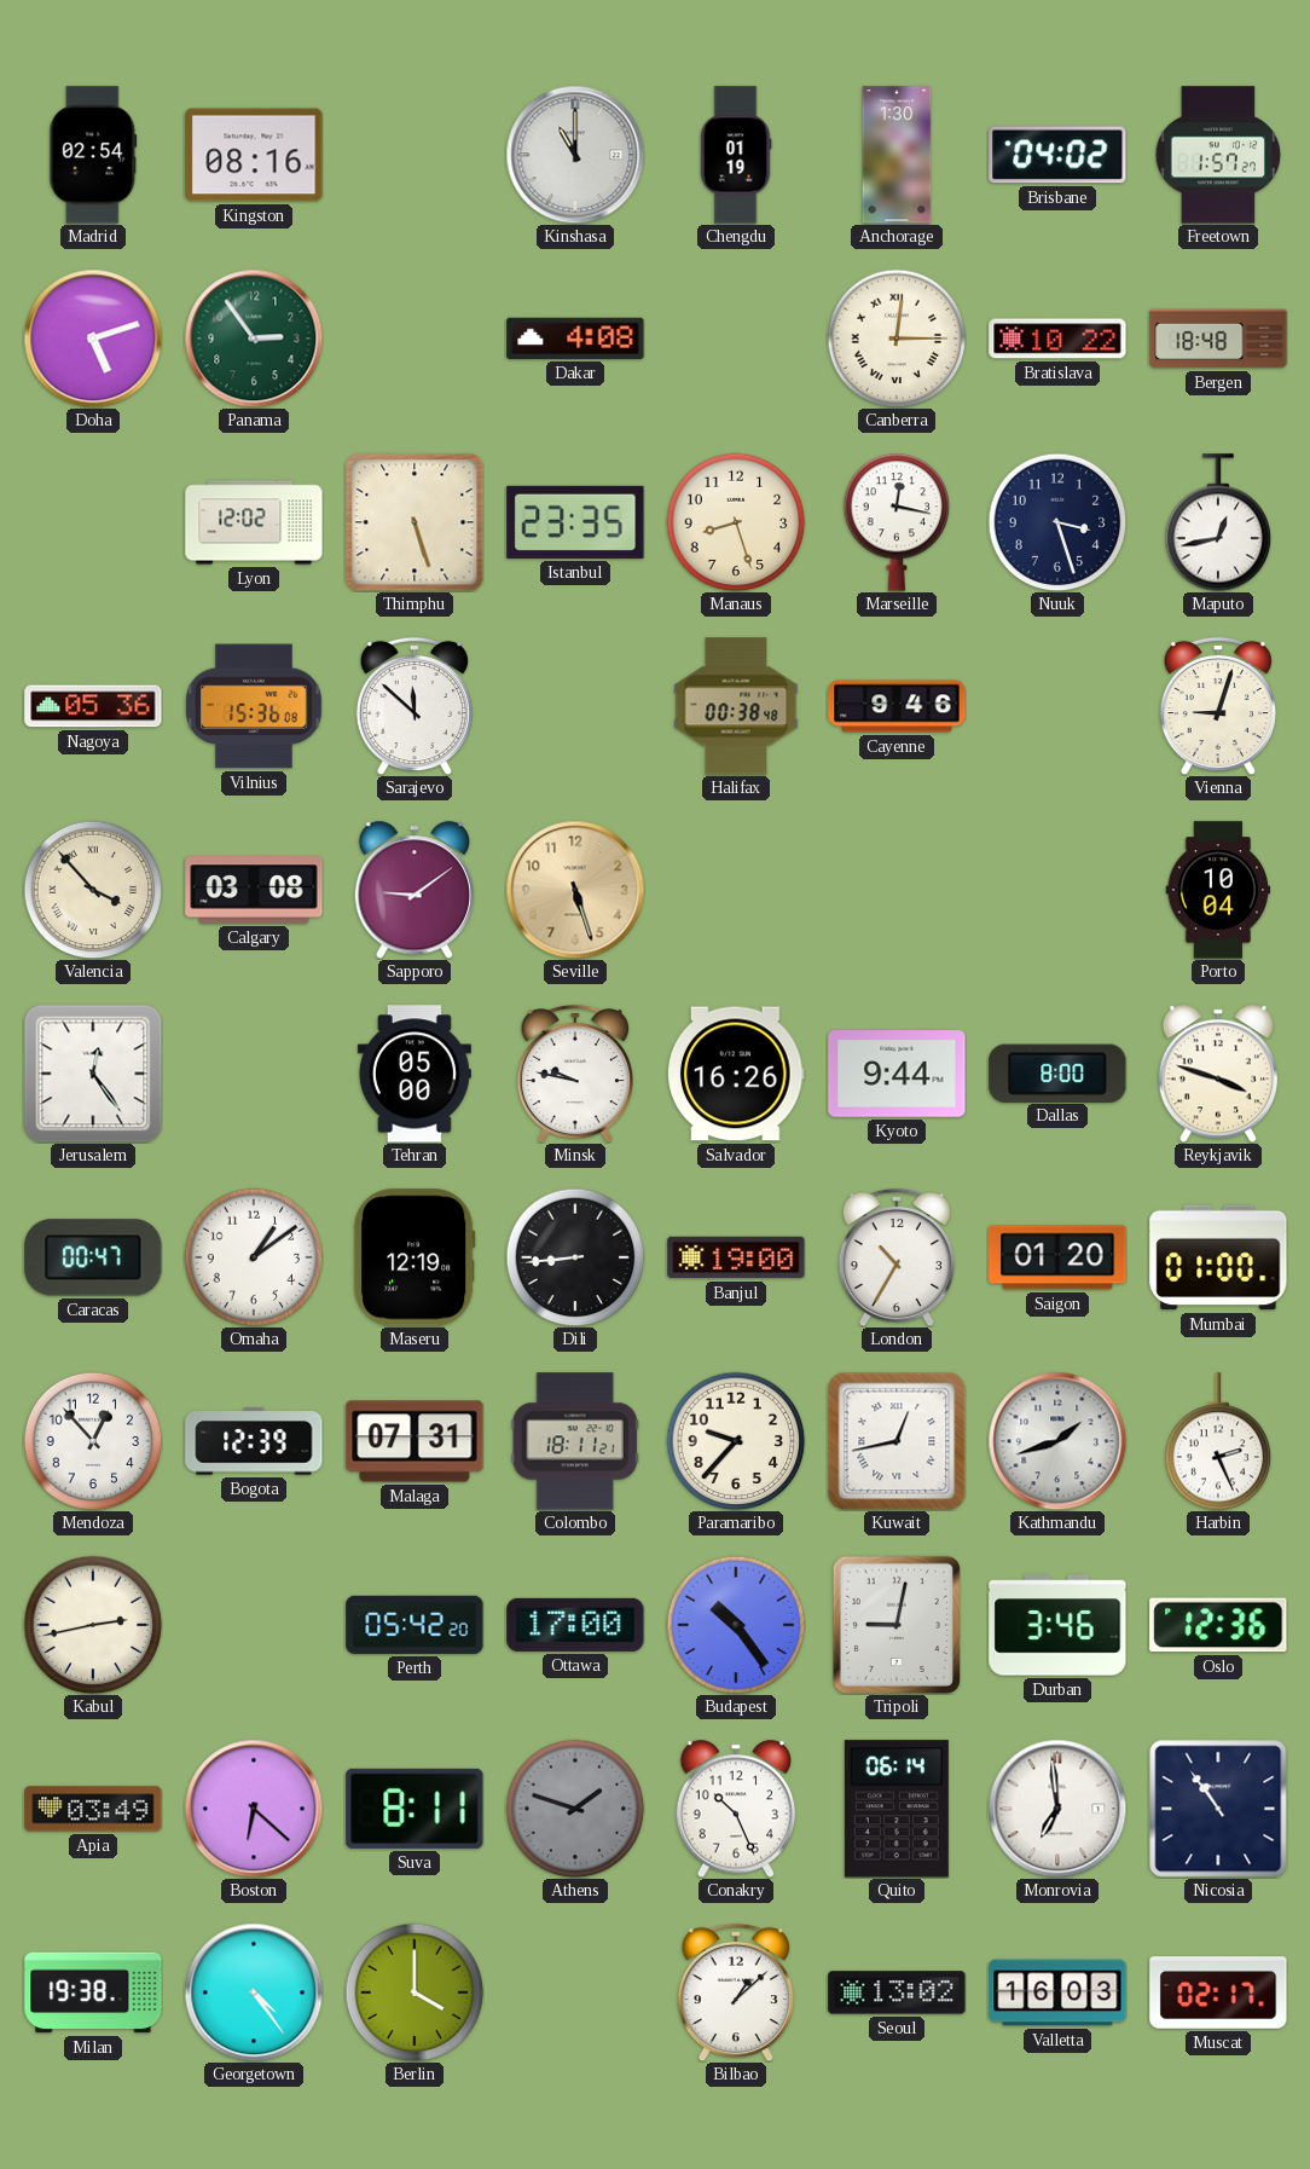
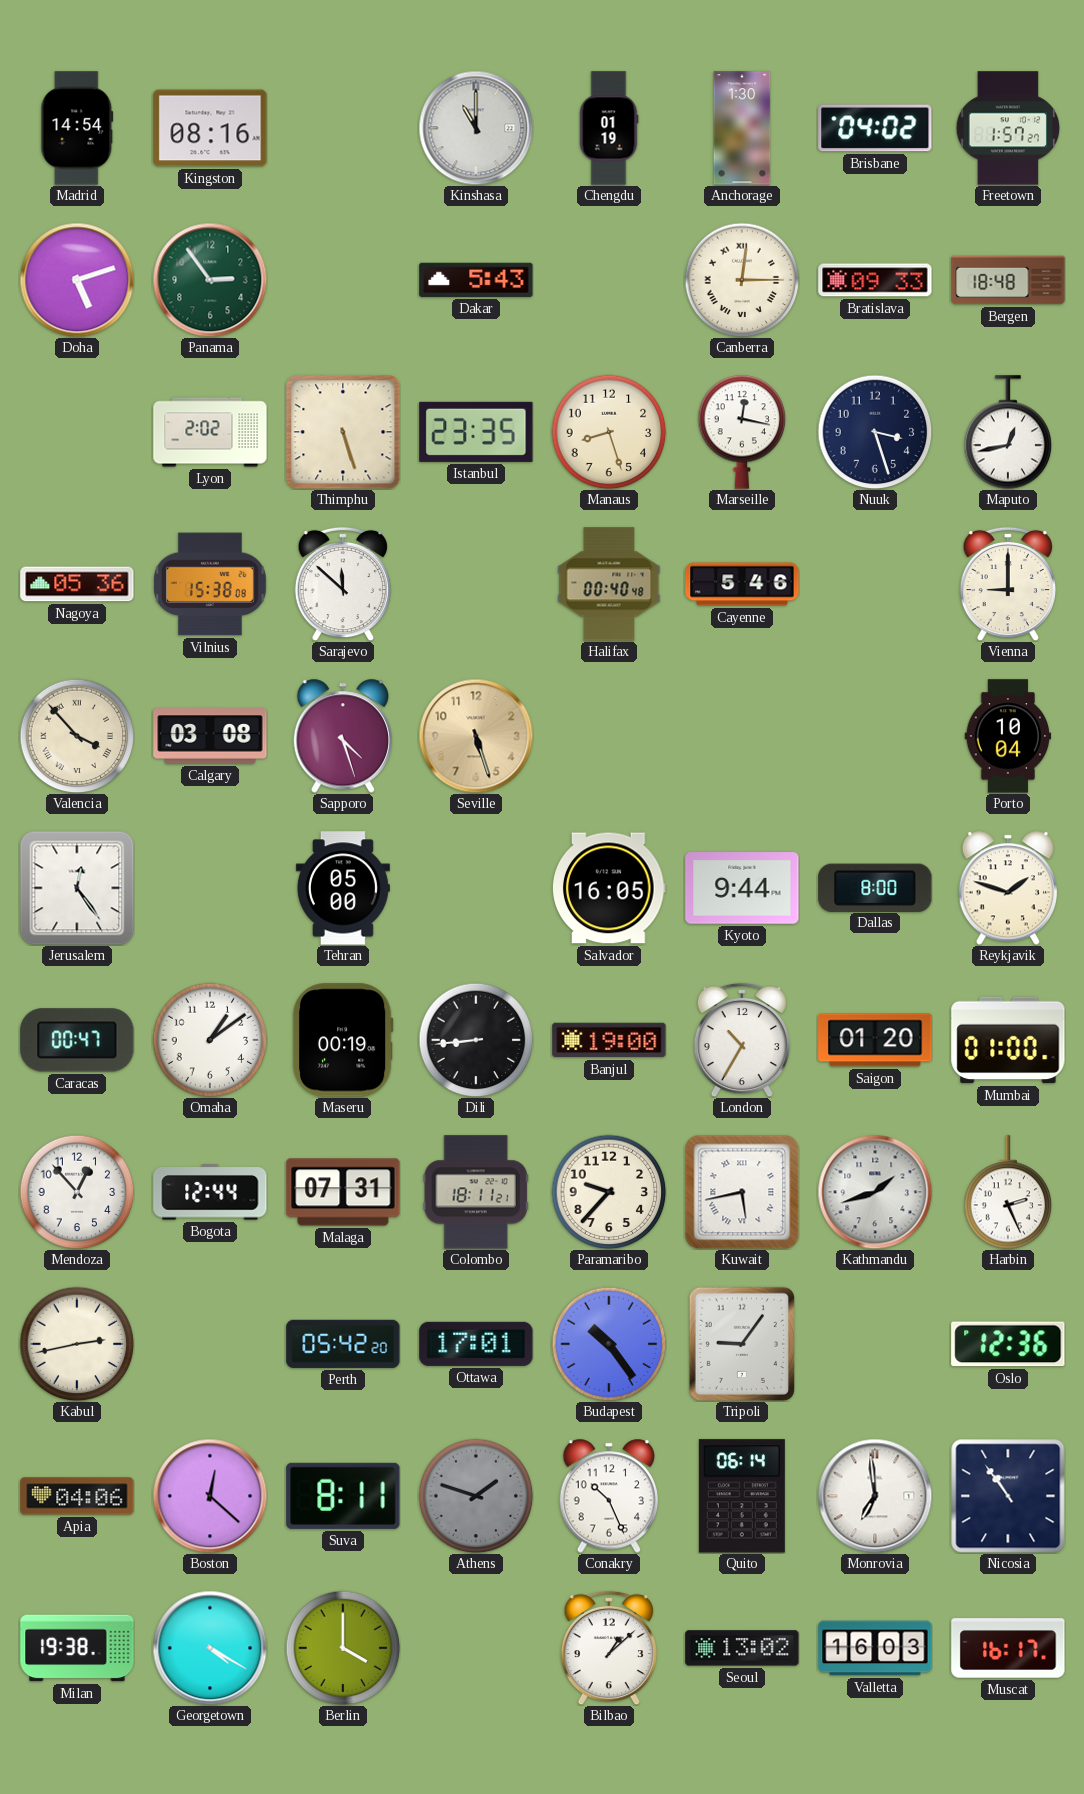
Madrid: 02:54 -> 14:54
Dakar: 4:08 -> 5:43
Bratislava: 10:22 -> 09:33
Lyon: 12:02 -> 2:02
Vilnius: 15:36 -> 15:38
Halifax: 00:38 -> 00:40
Cayenne: 9:46 -> 5:46
Vienna: 9:03 -> 9:00
Sapporo: 9:09 -> 4:27
Minsk: 9:47 -> none
Salvador: 16:26 -> 16:05
Reykjavik: 3:48 -> 1:48
Maseru: 12:19 -> 00:19
Bogota: 12:39 -> 12:44
Kuwait: 12:43 -> 5:43
Ottawa: 17:00 -> 17:01
Tripoli: 9:02 -> 9:06
Durban: 3:46 -> none
Apia: 03:49 -> 04:06
Boston: 6:22 -> 12:22
Georgetown: 4:24 -> 4:20
Muscat: 02:17 -> 16:17
